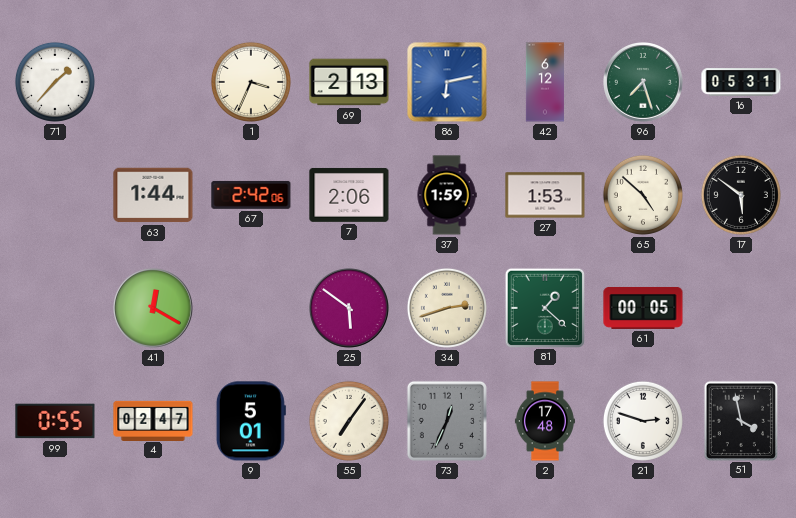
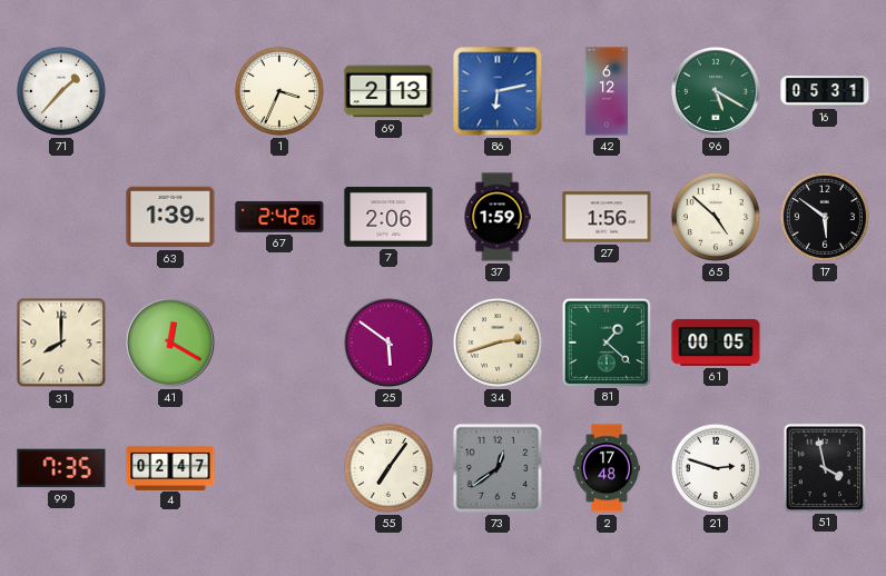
96: 7:27 -> 5:20
63: 1:44 -> 1:39
27: 1:53 -> 1:56
31: none -> 8:00
99: 0:55 -> 7:35
9: 5:01 -> none
73: 12:34 -> 12:39
